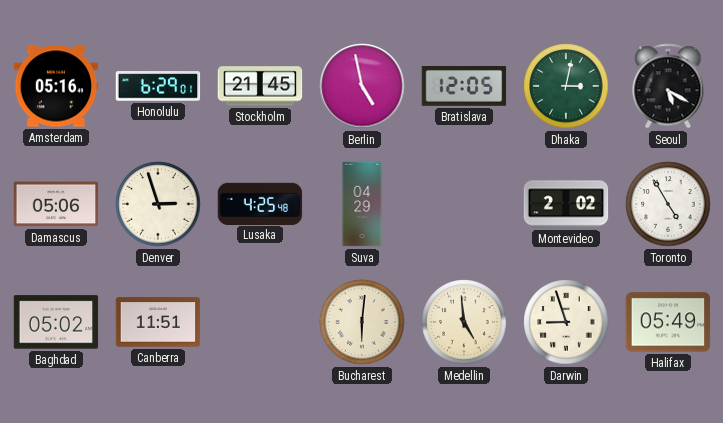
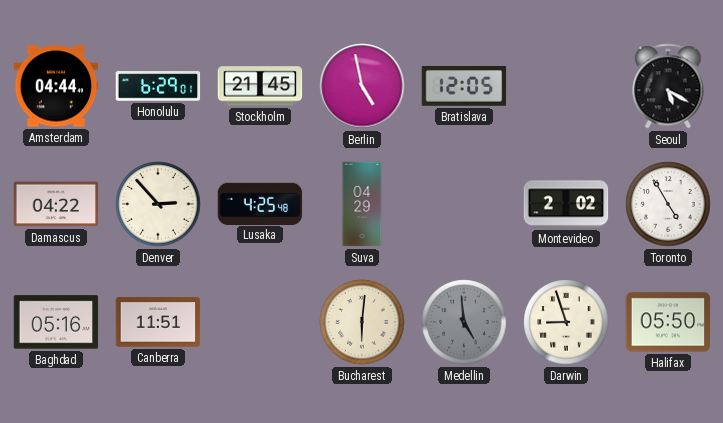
Amsterdam: 05:16 -> 04:44
Dhaka: 3:02 -> none
Damascus: 05:06 -> 04:22
Denver: 2:57 -> 2:53
Baghdad: 05:02 -> 05:16
Medellin dial: cream -> grey
Halifax: 05:49 -> 05:50
